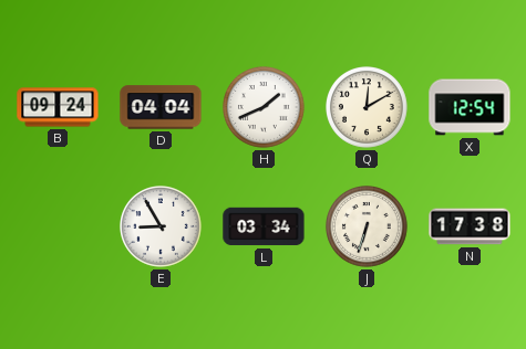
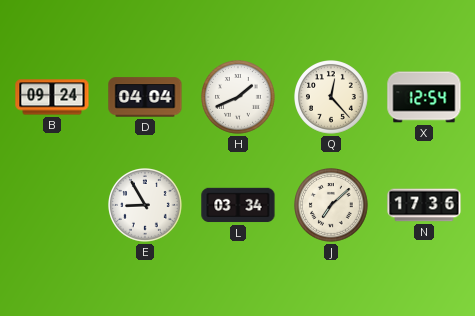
Q: 12:10 -> 12:23
J: 6:33 -> 7:08
N: 17:38 -> 17:36
